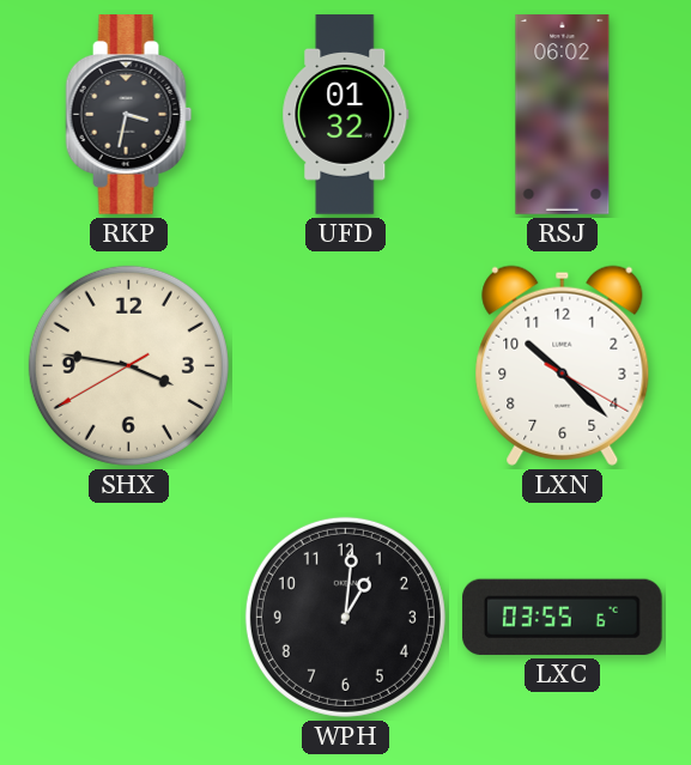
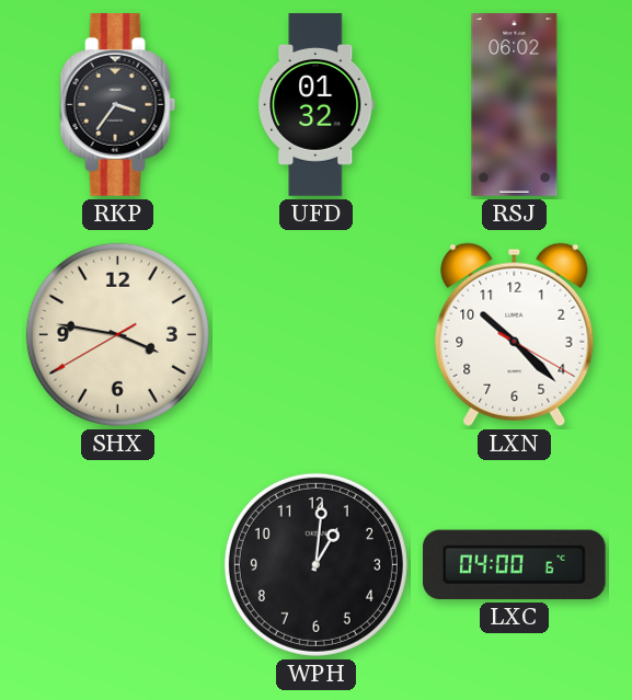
RKP: 3:32 -> 3:36
LXC: 03:55 -> 04:00
